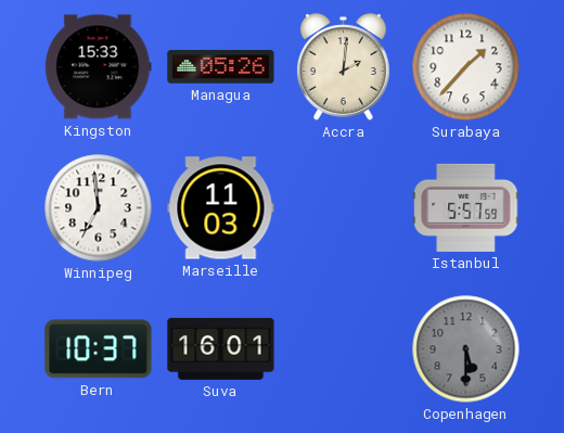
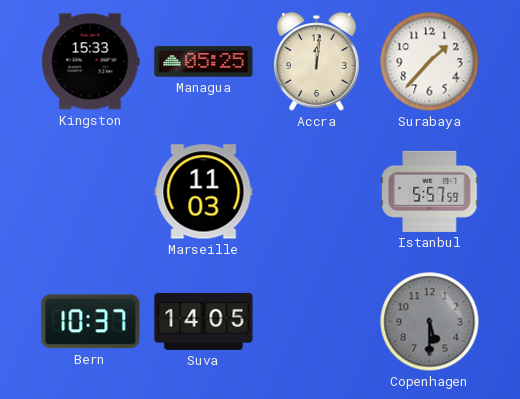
Managua: 05:26 -> 05:25
Accra: 2:01 -> 12:01
Winnipeg: 6:59 -> none
Suva: 16:01 -> 14:05
